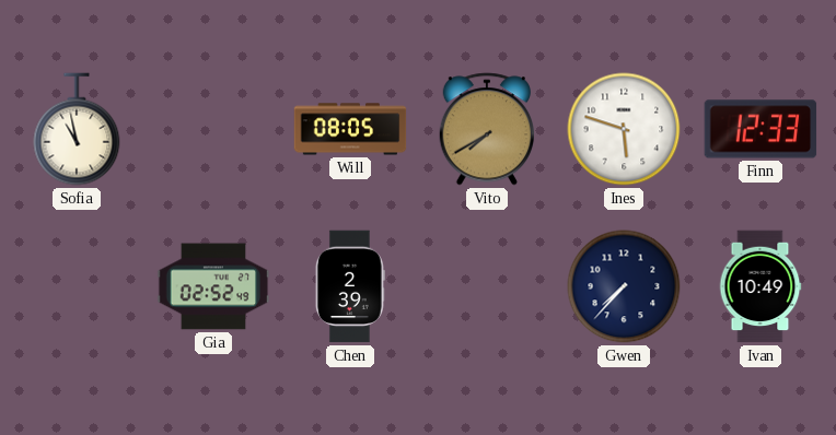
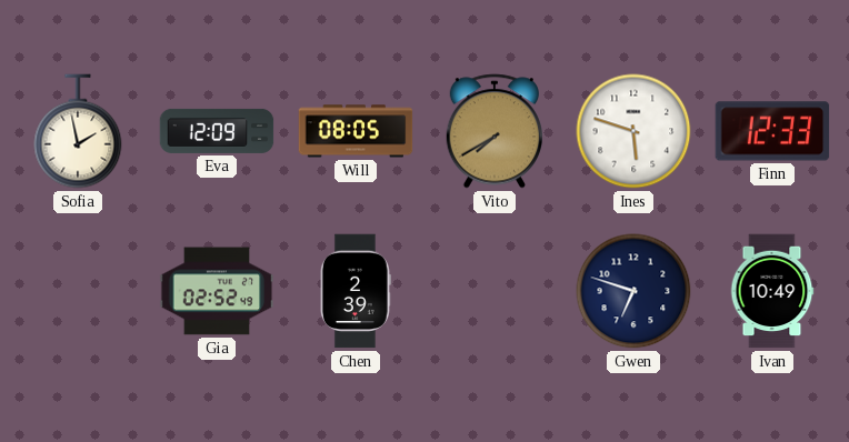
Sofia: 10:58 -> 1:58
Eva: none -> 12:09
Gwen: 7:37 -> 6:48
